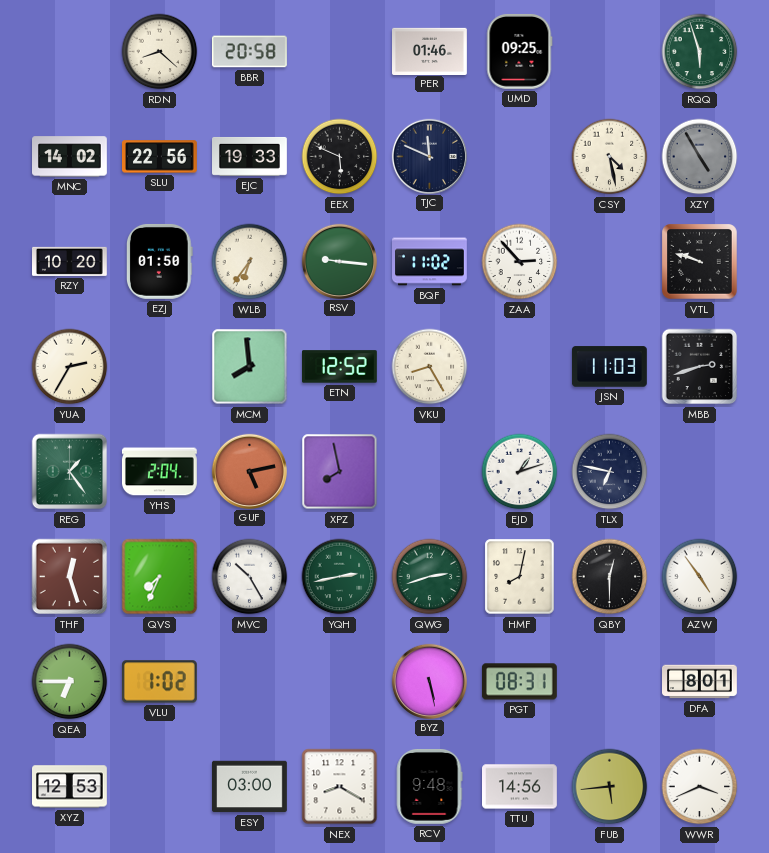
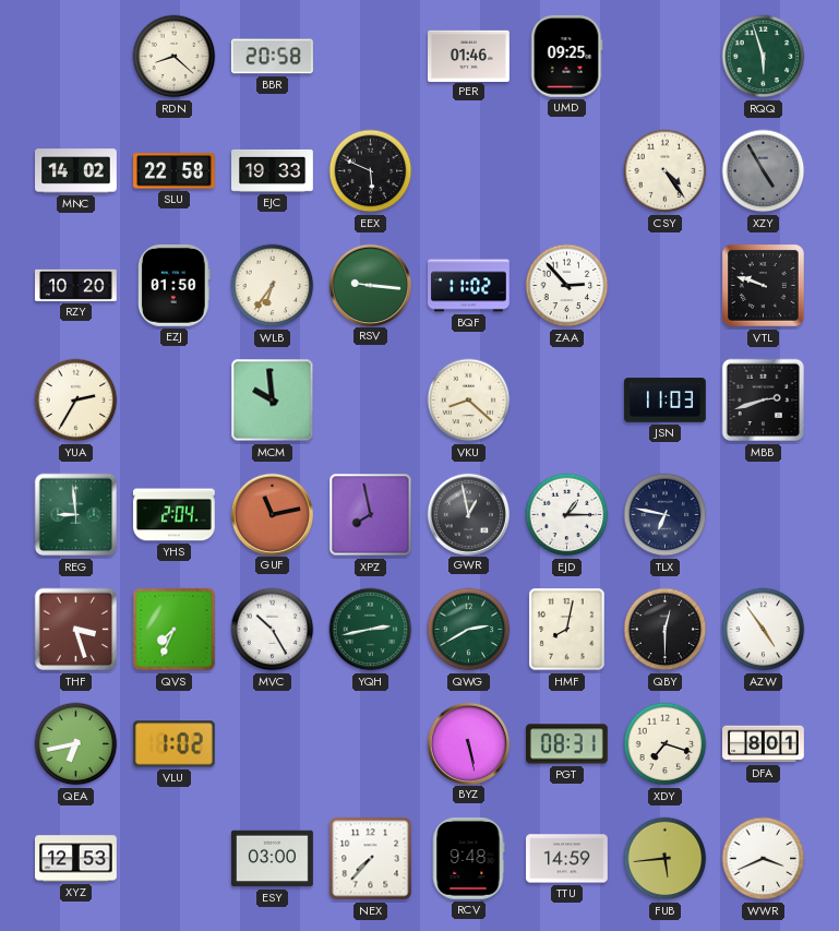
SLU: 22:56 -> 22:58
TJC: 11:49 -> none
CSY: 4:28 -> 4:24
MCM: 7:59 -> 9:59
ETN: 12:52 -> none
VKU: 8:25 -> 8:22
REG: 1:24 -> 8:59
GUF: 5:13 -> 11:13
GWR: none -> 12:58
EJD: 1:12 -> 1:15
THF: 12:27 -> 3:27
QWG: 2:42 -> 2:40
QEA: 6:45 -> 6:43
XDY: none -> 7:18
NEX: 8:20 -> 7:37
TTU: 14:56 -> 14:59
